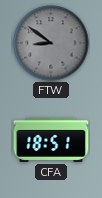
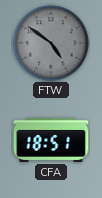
FTW: 8:51 -> 4:51
